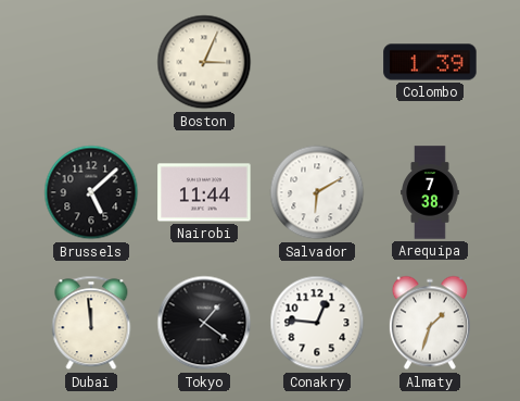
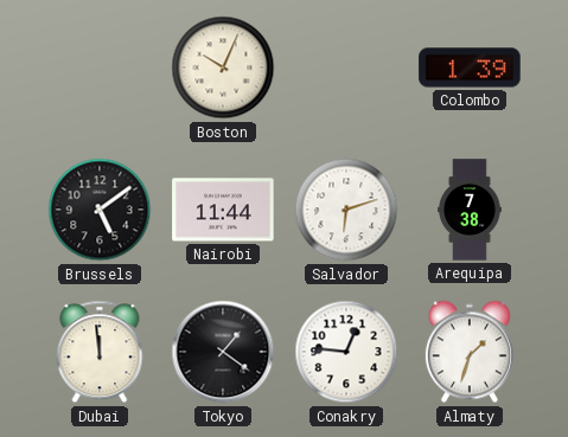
Boston: 3:04 -> 10:04
Brussels: 5:08 -> 5:09
Salvador: 6:10 -> 6:12
